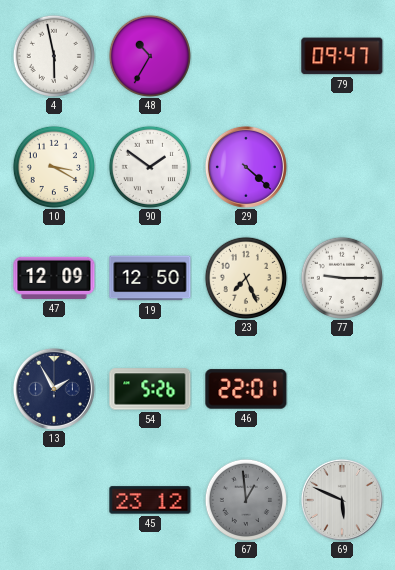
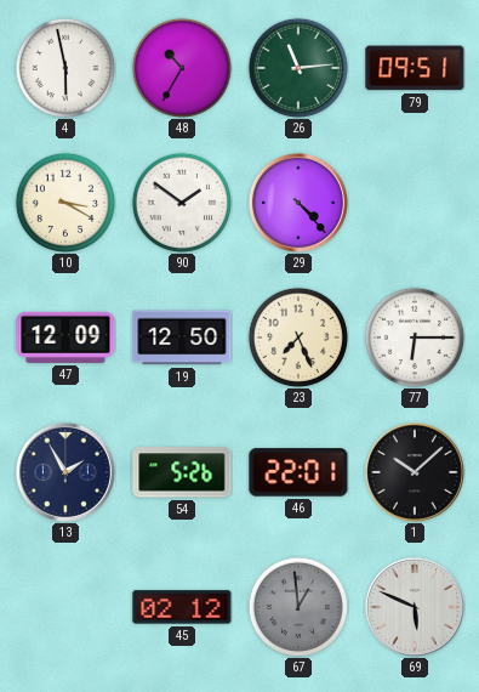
26: none -> 11:14
79: 09:47 -> 09:51
29: 4:22 -> 4:23
77: 9:15 -> 6:15
1: none -> 10:08
45: 23:12 -> 02:12
